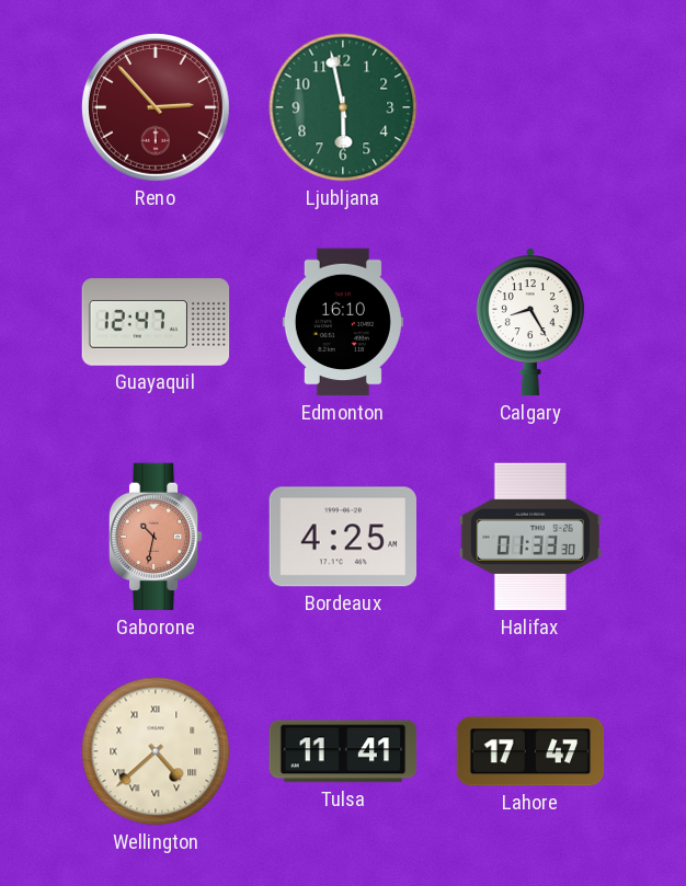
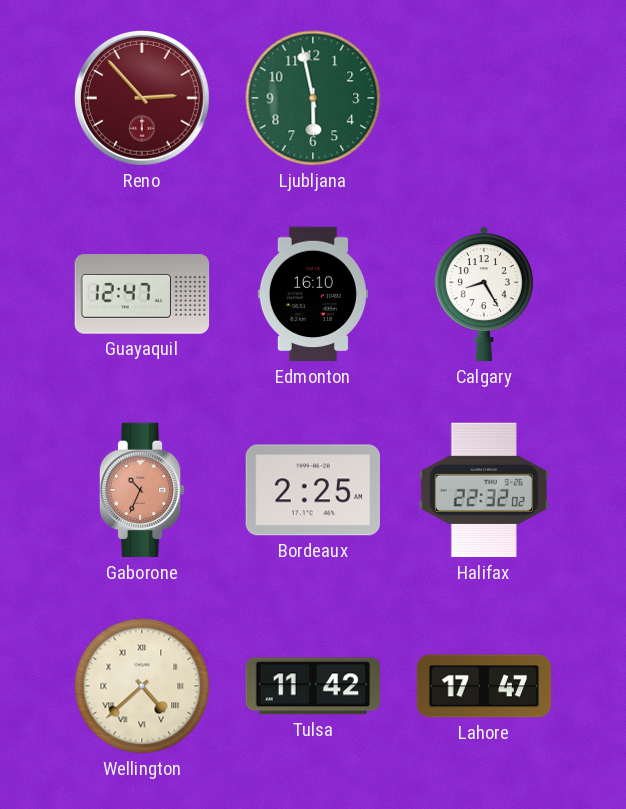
Gaborone: 10:32 -> 10:34
Bordeaux: 4:25 -> 2:25
Halifax: 01:33 -> 22:32
Tulsa: 11:41 -> 11:42
